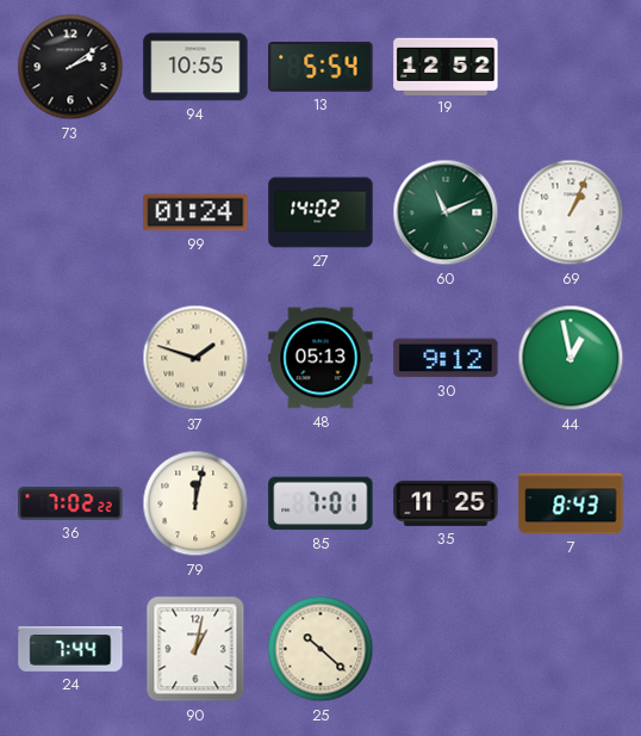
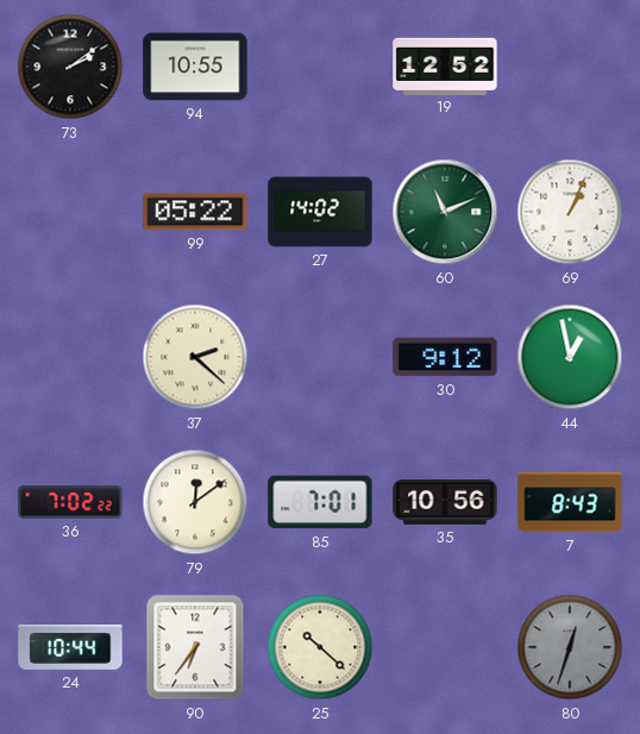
13: 5:54 -> none
99: 01:24 -> 05:22
37: 1:48 -> 2:22
48: 05:13 -> none
79: 12:02 -> 12:09
35: 11:25 -> 10:56
24: 7:44 -> 10:44
90: 1:02 -> 6:36
80: none -> 12:33
